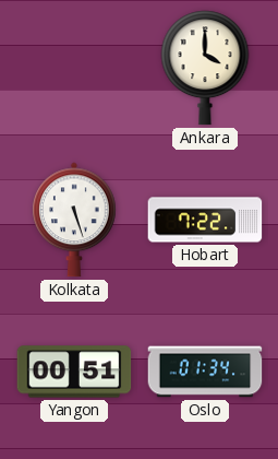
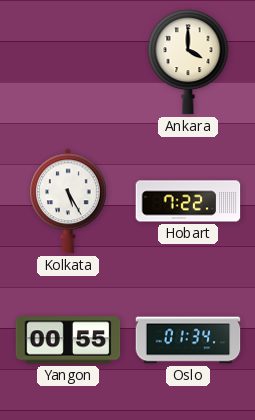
Kolkata: 5:27 -> 5:25
Yangon: 00:51 -> 00:55
